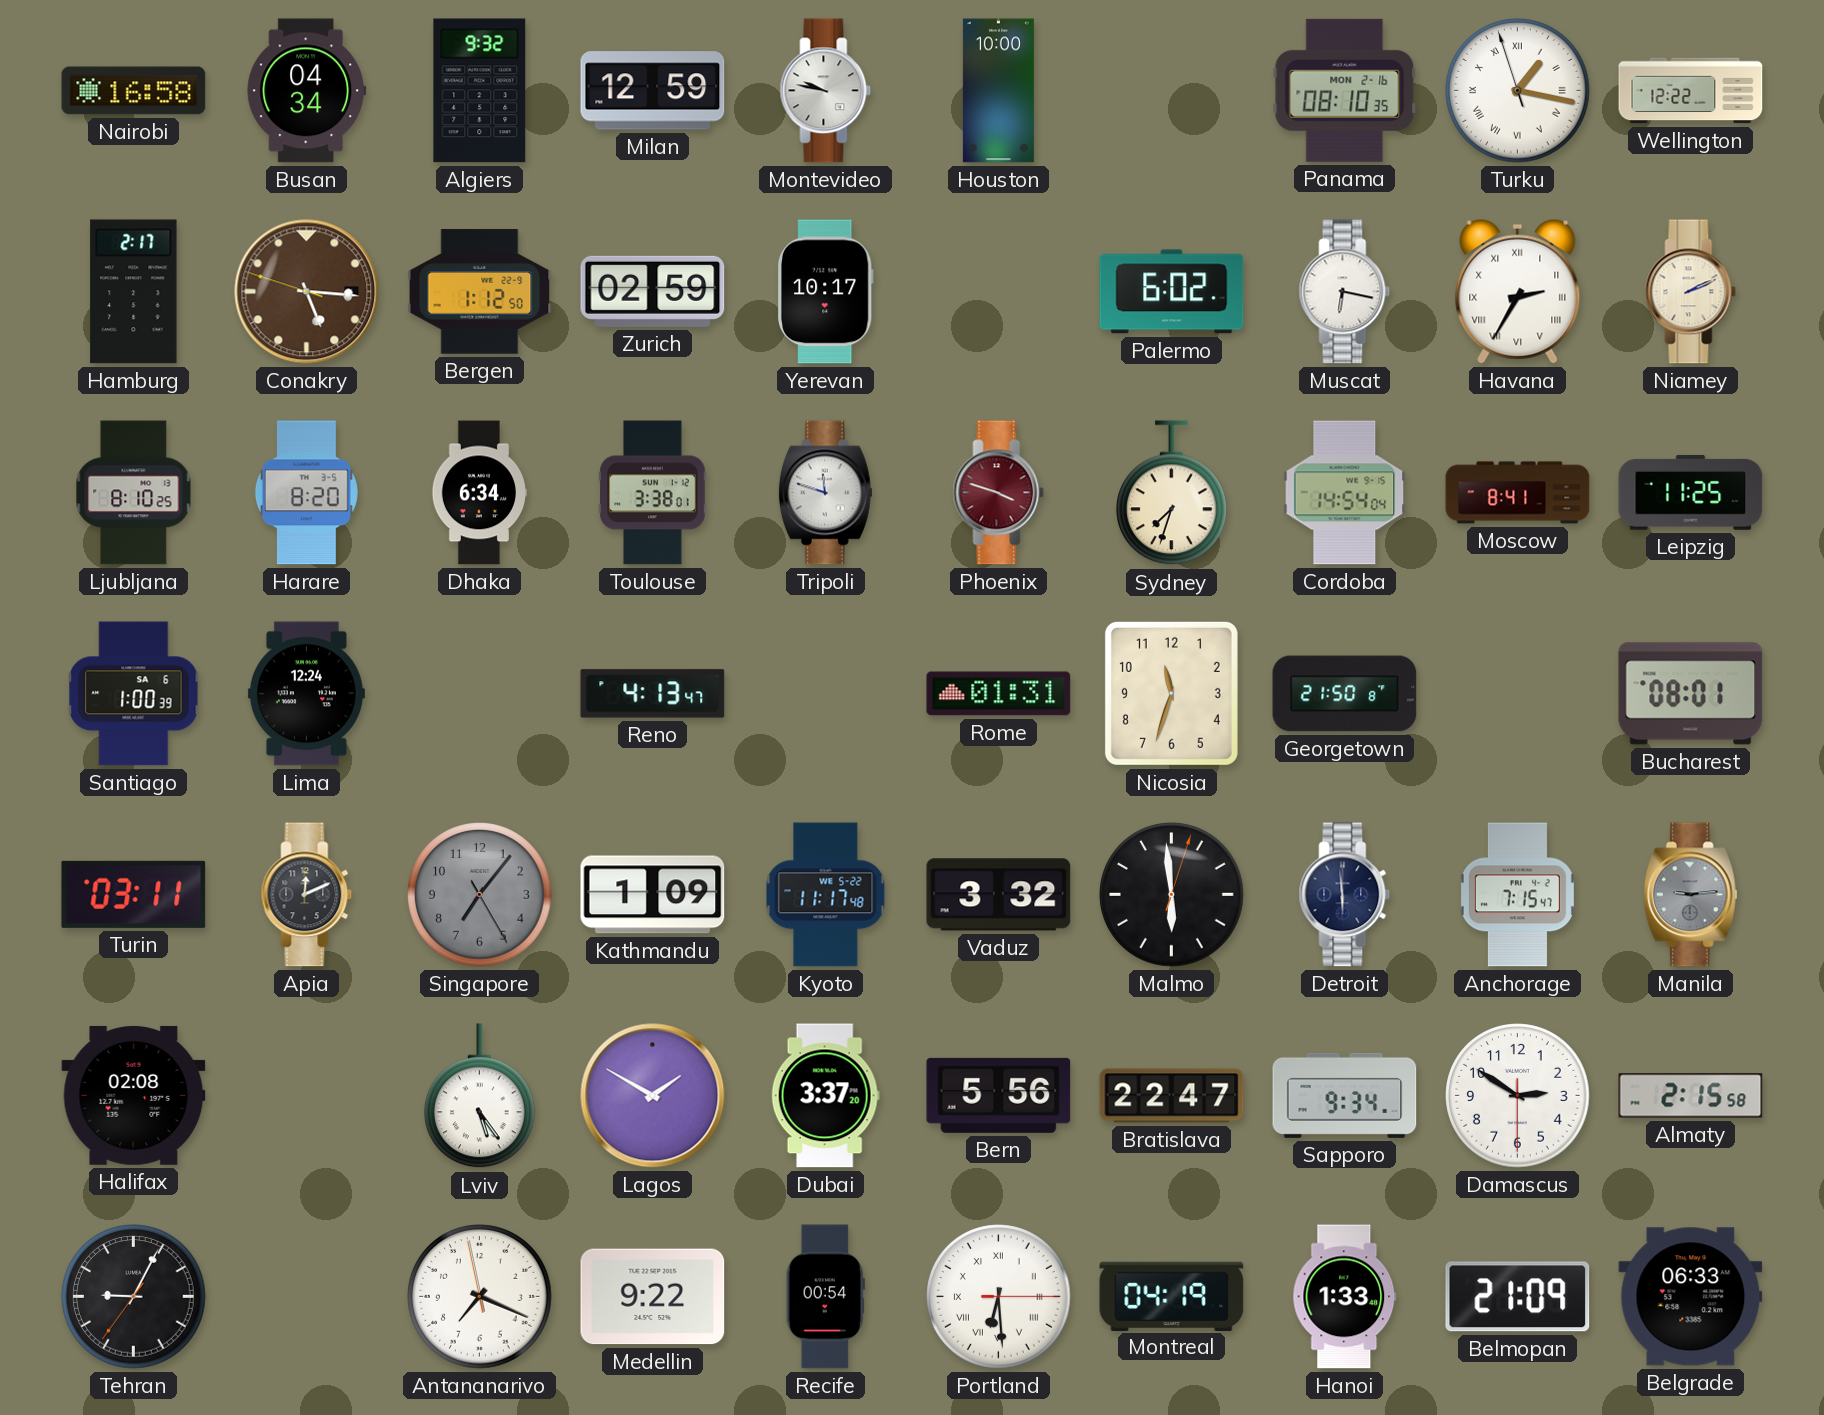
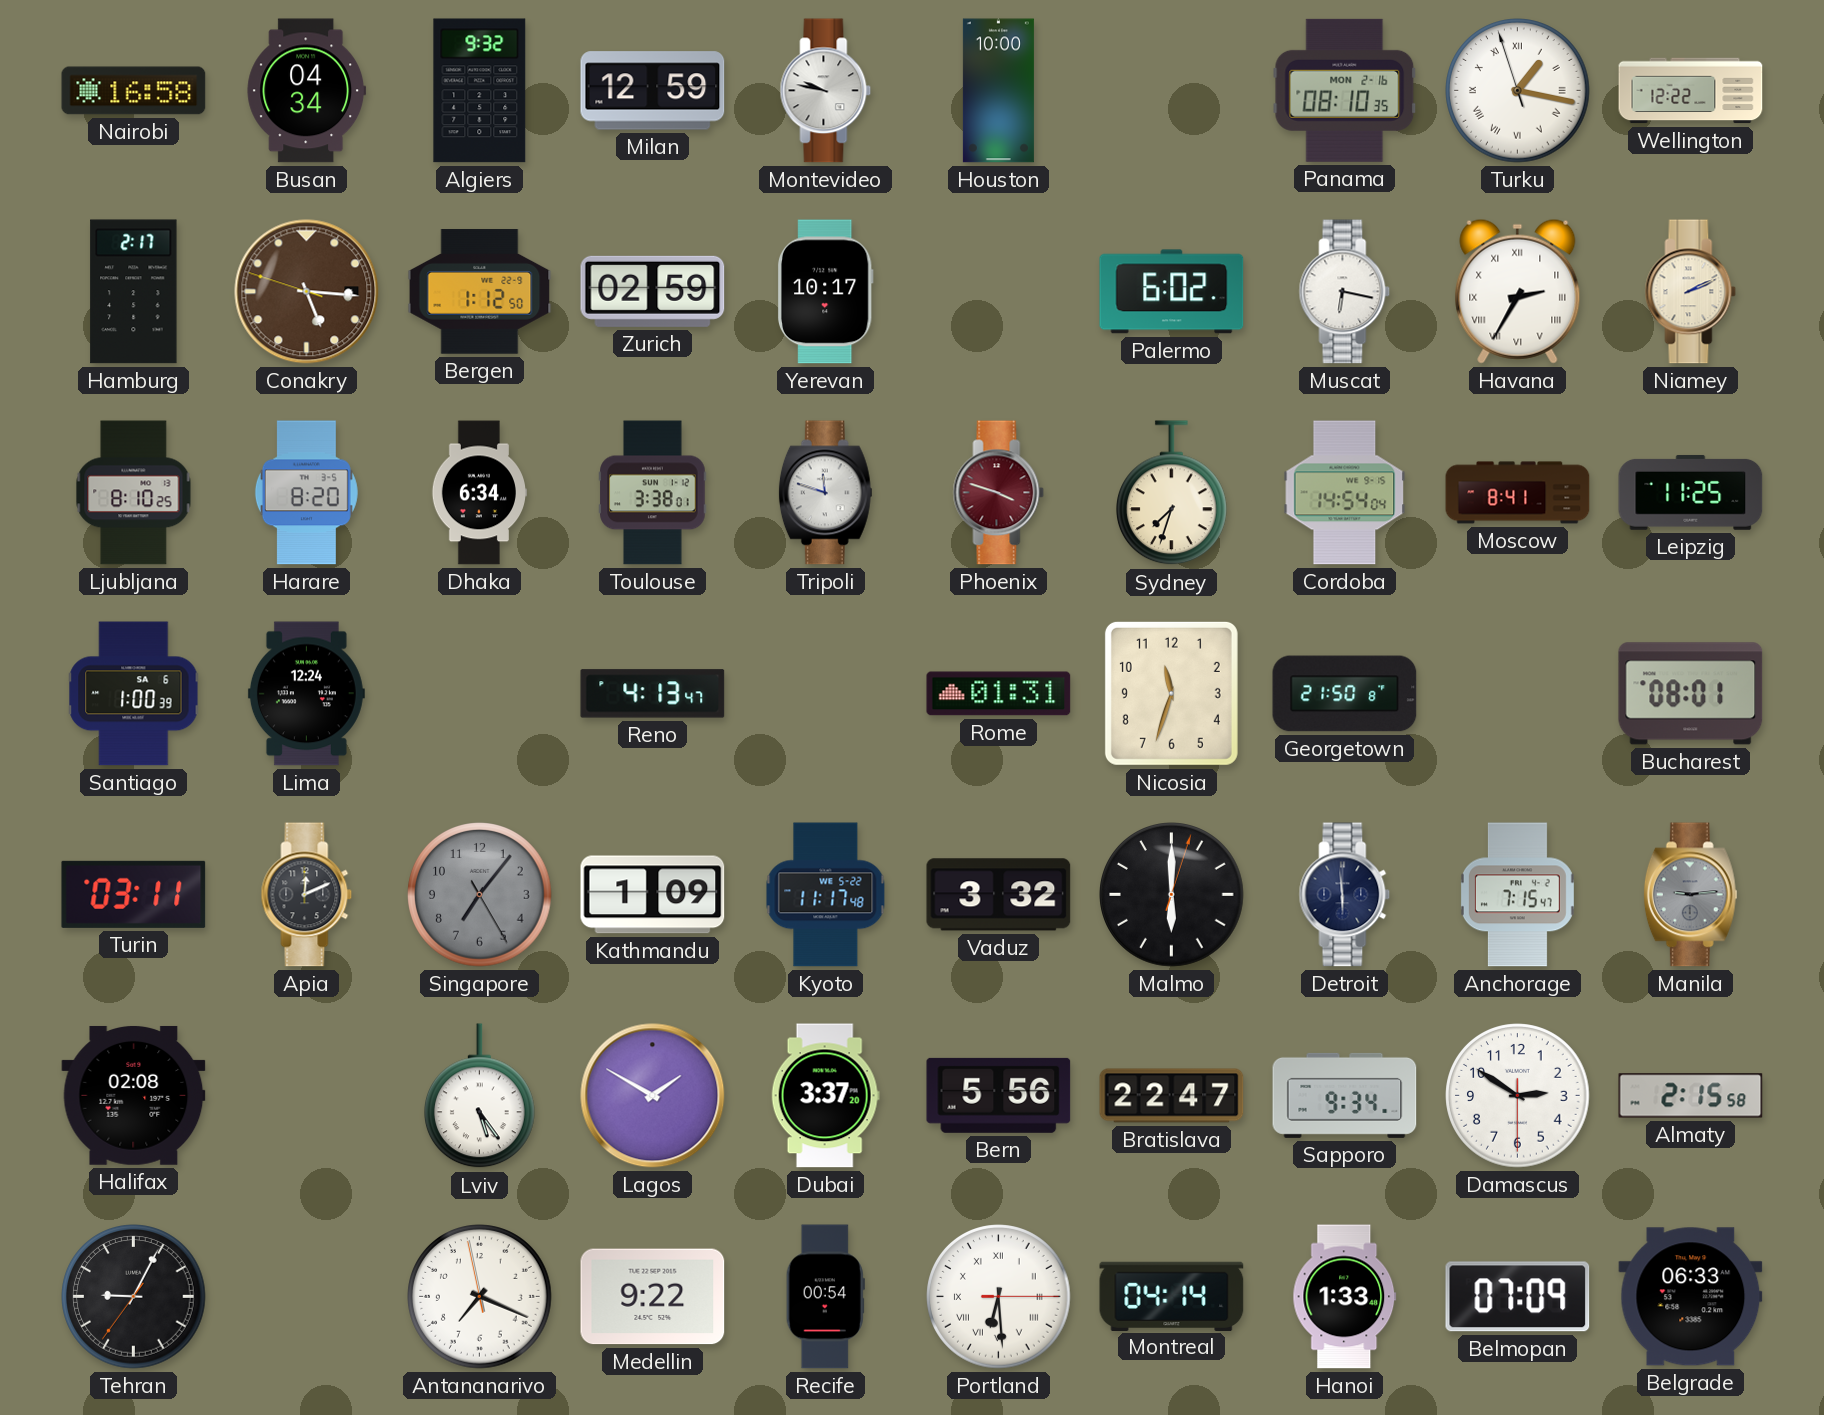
Malmo: 5:59 -> 6:00
Montreal: 04:19 -> 04:14
Belmopan: 21:09 -> 07:09
